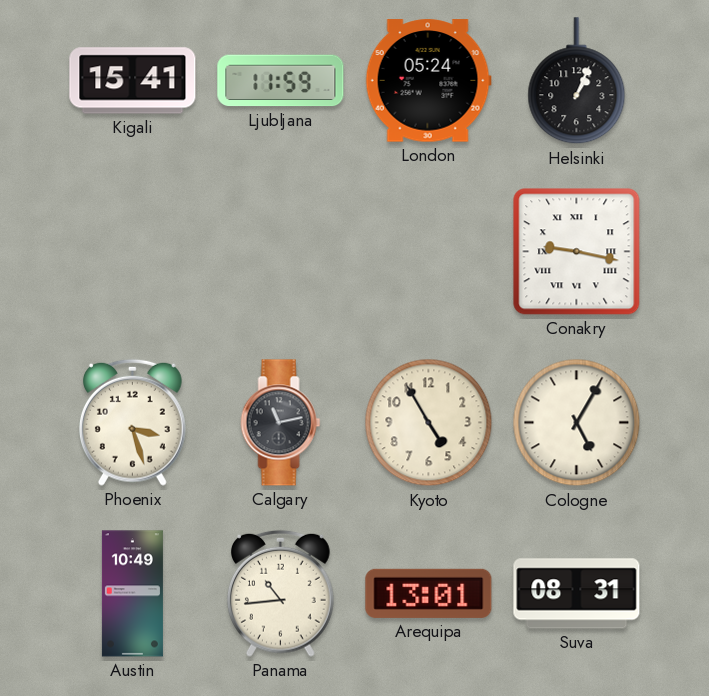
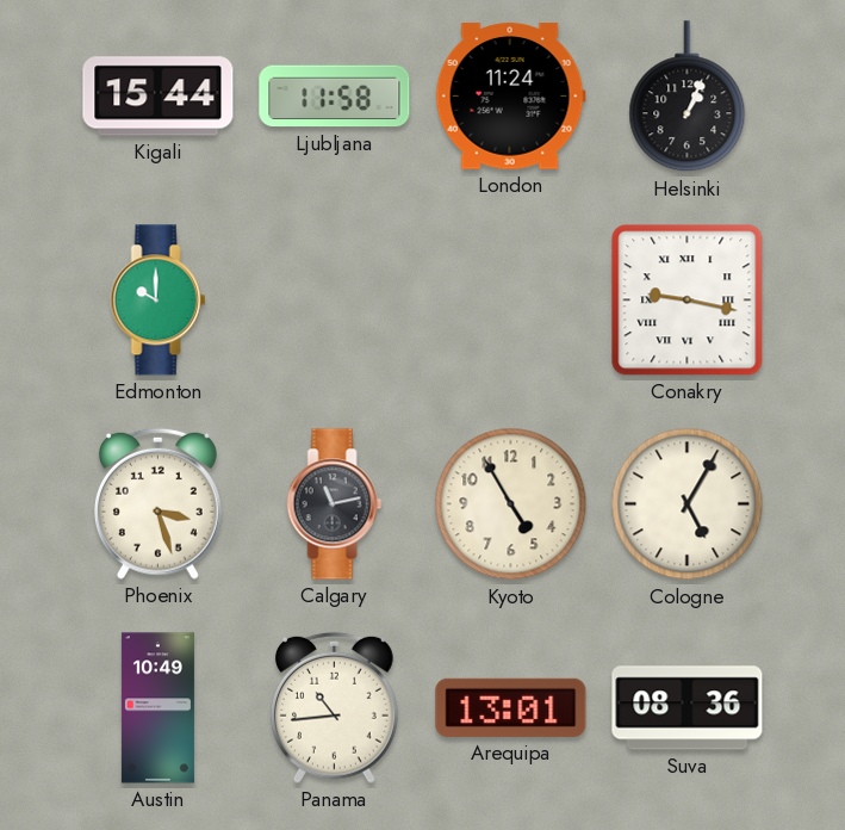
Kigali: 15:41 -> 15:44
Ljubljana: 11:59 -> 11:58
London: 05:24 -> 11:24
Edmonton: none -> 10:00
Suva: 08:31 -> 08:36
